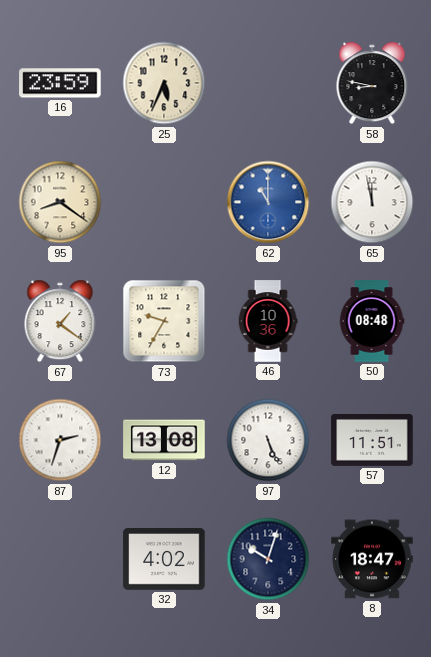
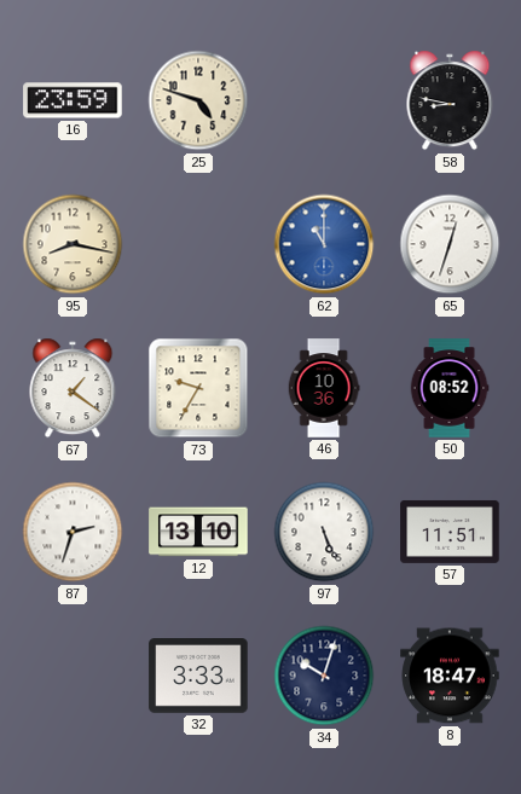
25: 5:34 -> 4:48
95: 8:21 -> 8:17
65: 11:58 -> 12:33
50: 08:48 -> 08:52
12: 13:08 -> 13:10
32: 4:02 -> 3:33
